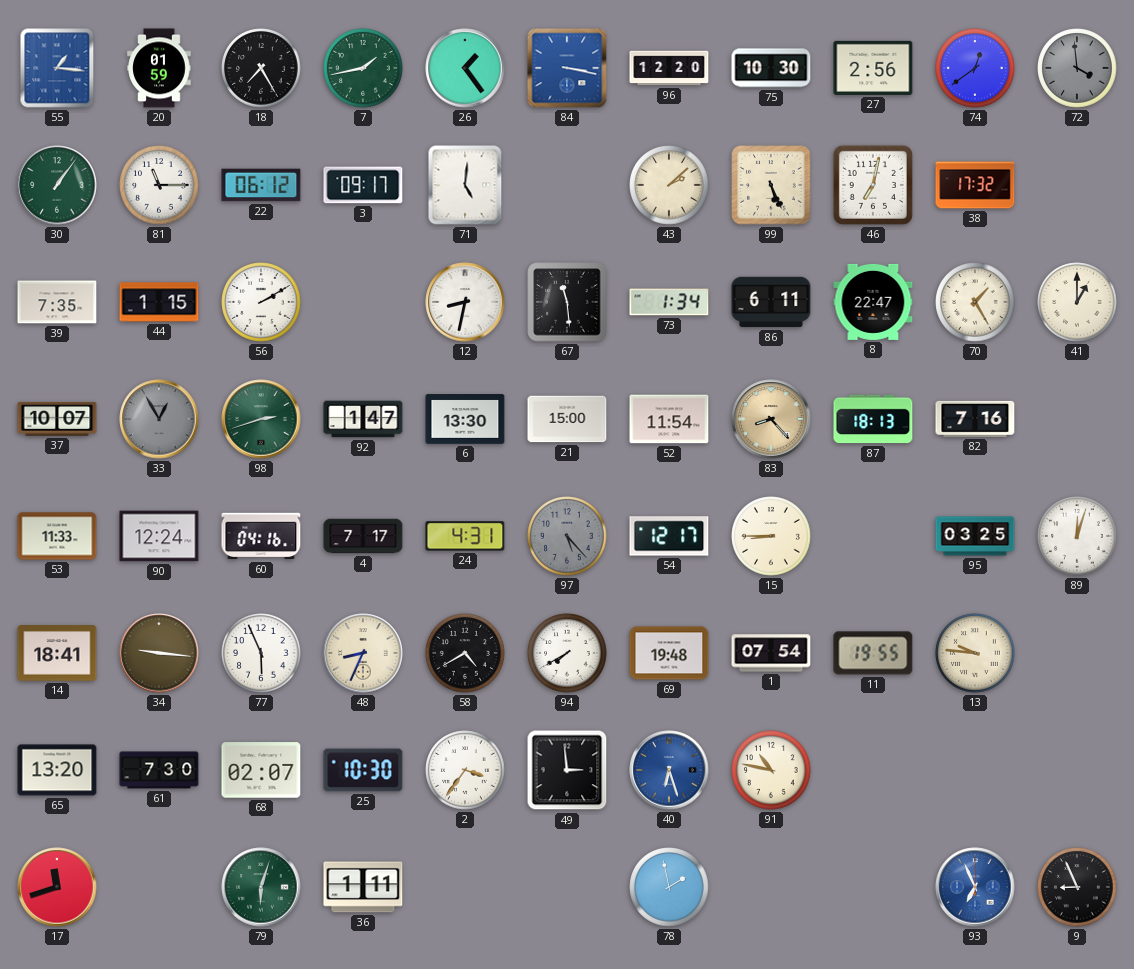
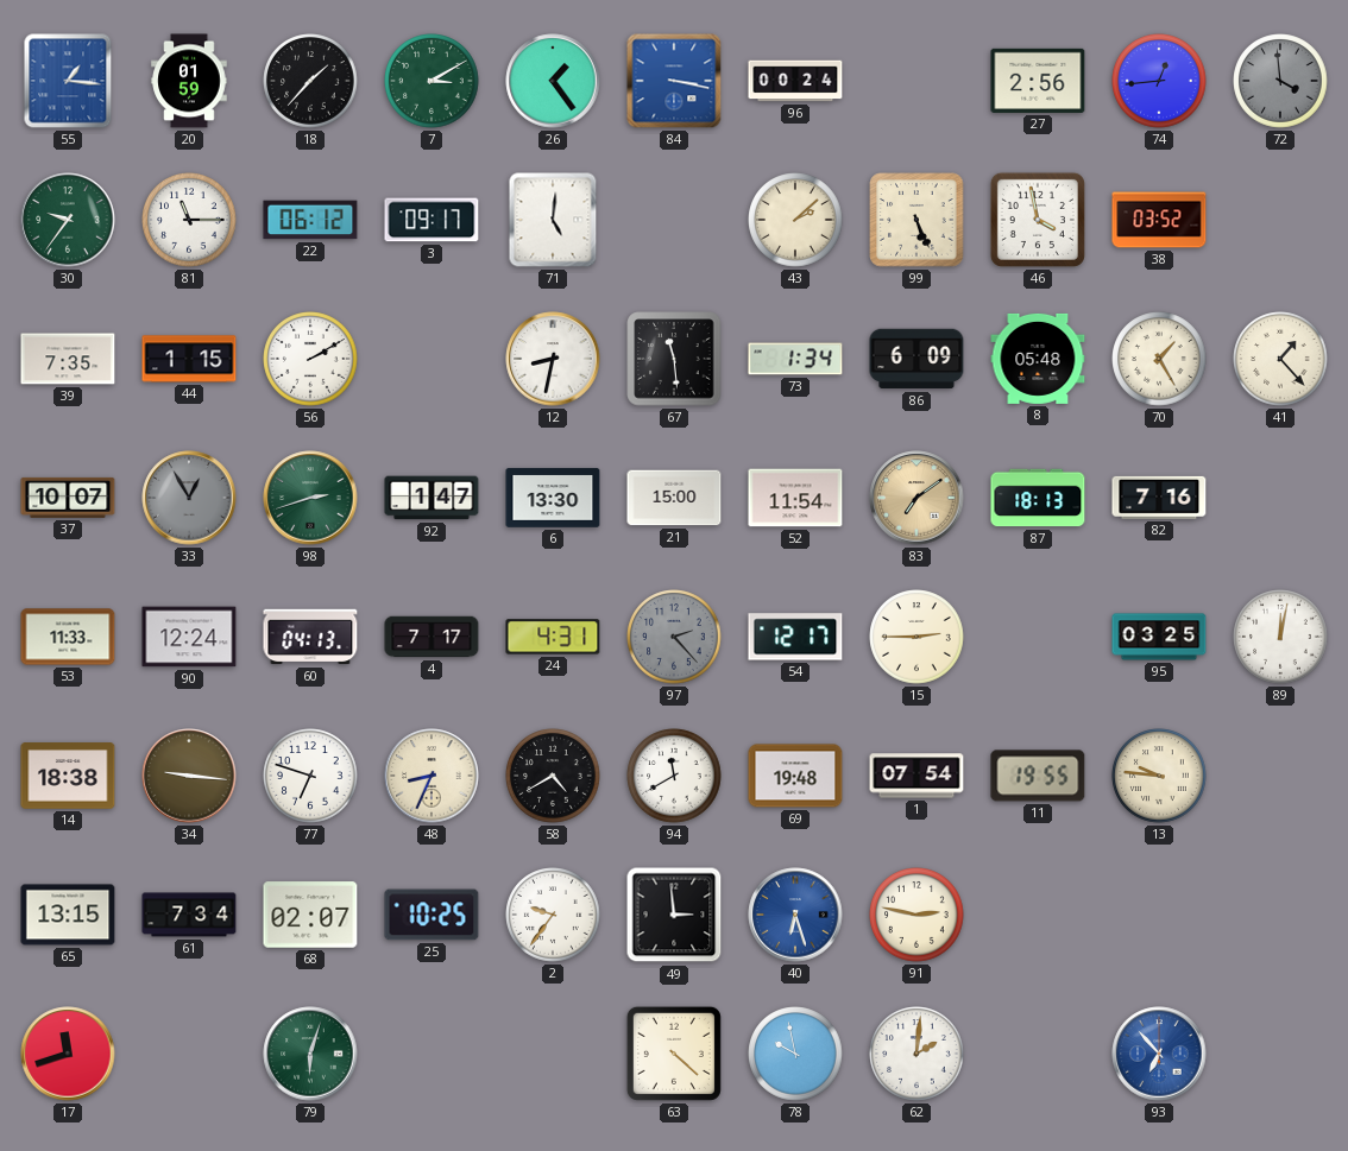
18: 7:25 -> 1:37
7: 1:43 -> 3:10
96: 12:20 -> 00:24
75: 10:30 -> none
74: 12:39 -> 12:44
30: 1:06 -> 9:36
46: 7:02 -> 3:58
38: 17:32 -> 03:52
86: 6:11 -> 6:09
8: 22:47 -> 05:48
41: 1:00 -> 1:23
83: 8:23 -> 7:09
60: 04:16 -> 04:13
97: 5:23 -> 2:23
15: 8:45 -> 2:45
89: 12:03 -> 12:02
14: 18:41 -> 18:38
77: 5:56 -> 6:48
94: 7:40 -> 11:40
65: 13:20 -> 13:15
61: 7:30 -> 7:34
25: 10:30 -> 10:25
2: 3:36 -> 9:36
91: 10:47 -> 2:47
36: 1:11 -> none
63: none -> 4:22
78: 1:58 -> 9:58
62: none -> 2:01
93: 6:56 -> 6:53
9: 8:56 -> none
